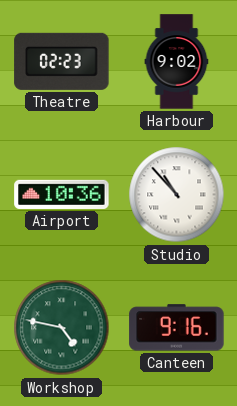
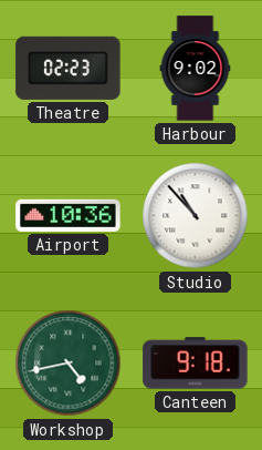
Workshop: 4:47 -> 4:43
Canteen: 9:16 -> 9:18
